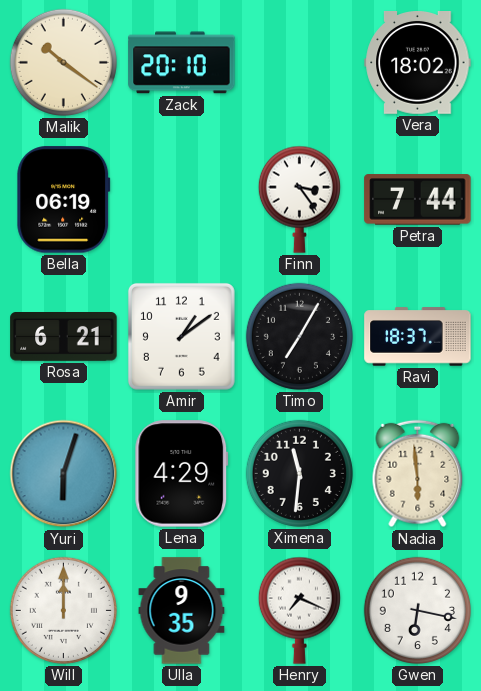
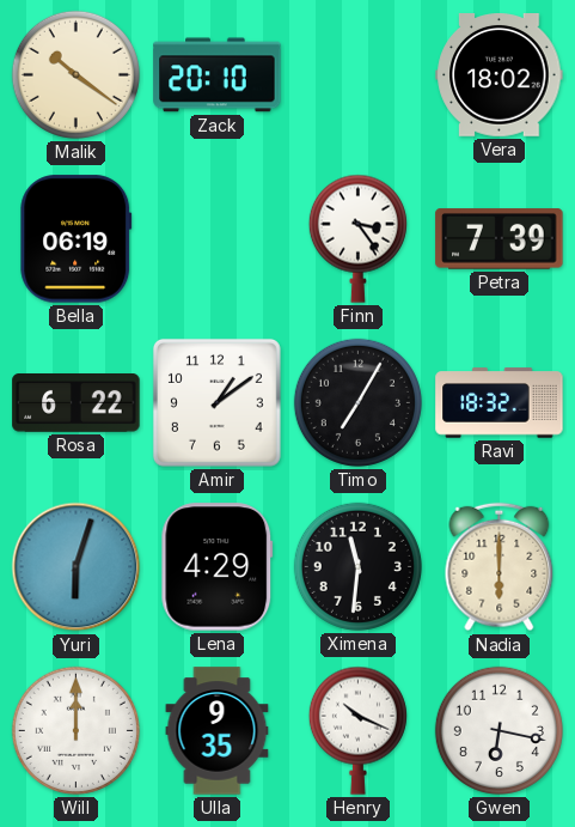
Petra: 7:44 -> 7:39
Rosa: 6:21 -> 6:22
Ravi: 18:37 -> 18:32
Nadia: 5:59 -> 6:00
Henry: 7:19 -> 10:19
